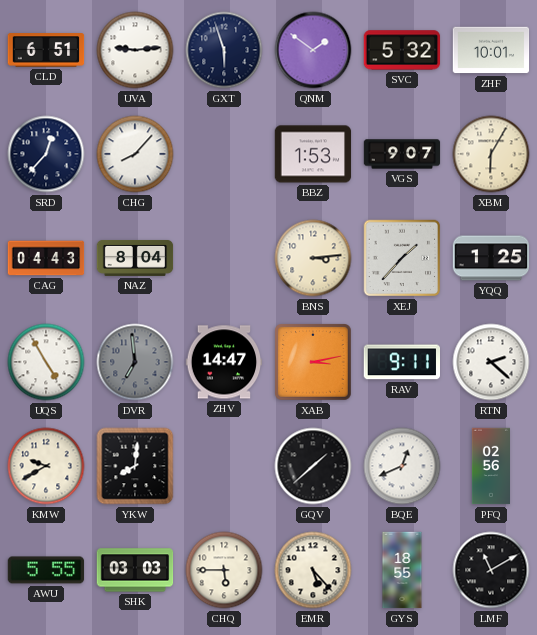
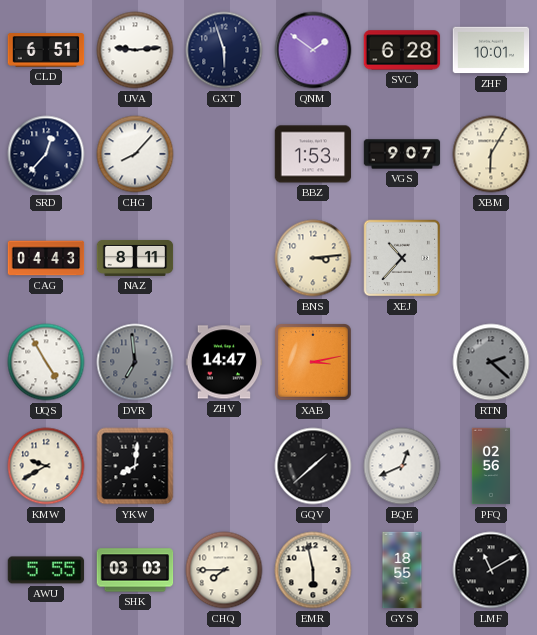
SVC: 5:32 -> 6:28
NAZ: 8:04 -> 8:11
XEJ: 1:37 -> 10:37
YQQ: 1:25 -> none
RAV: 9:11 -> none
RTN dial: white -> grey
CHQ: 5:45 -> 7:45
EMR: 5:23 -> 5:58
